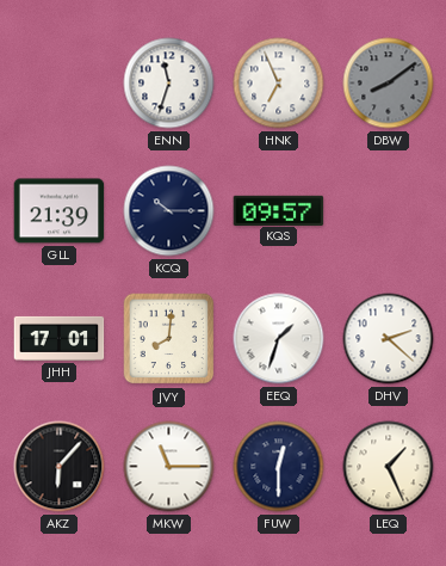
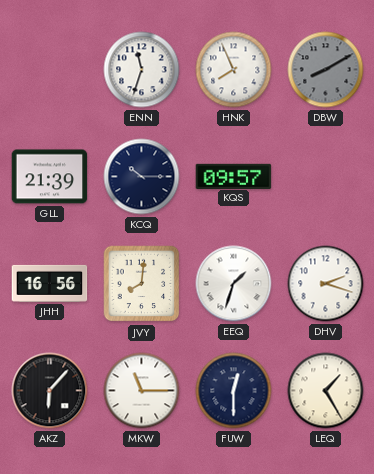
HNK: 6:56 -> 7:56
DBW: 8:09 -> 8:10
JHH: 17:01 -> 16:56
DHV: 2:22 -> 2:18
LEQ: 1:26 -> 1:25
